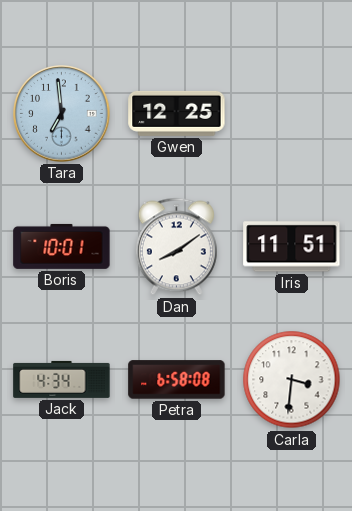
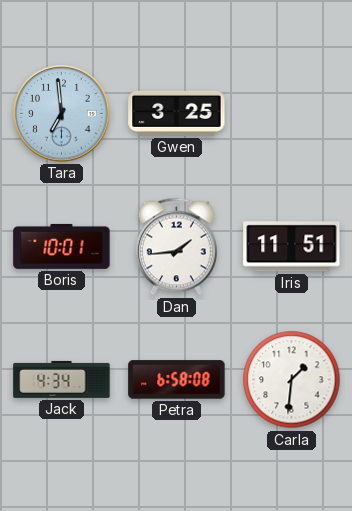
Gwen: 12:25 -> 3:25
Dan: 8:09 -> 1:44
Carla: 3:31 -> 1:31
